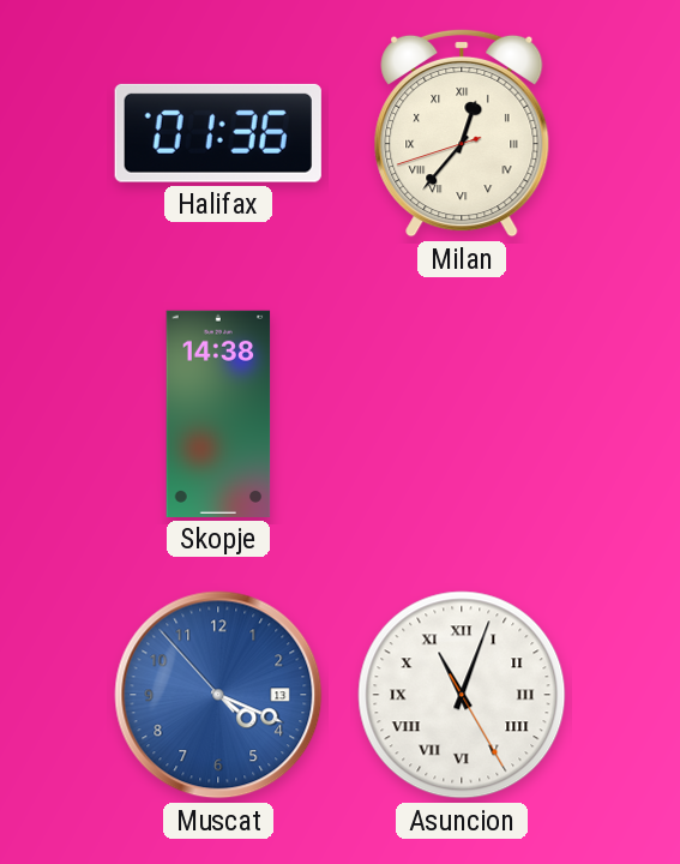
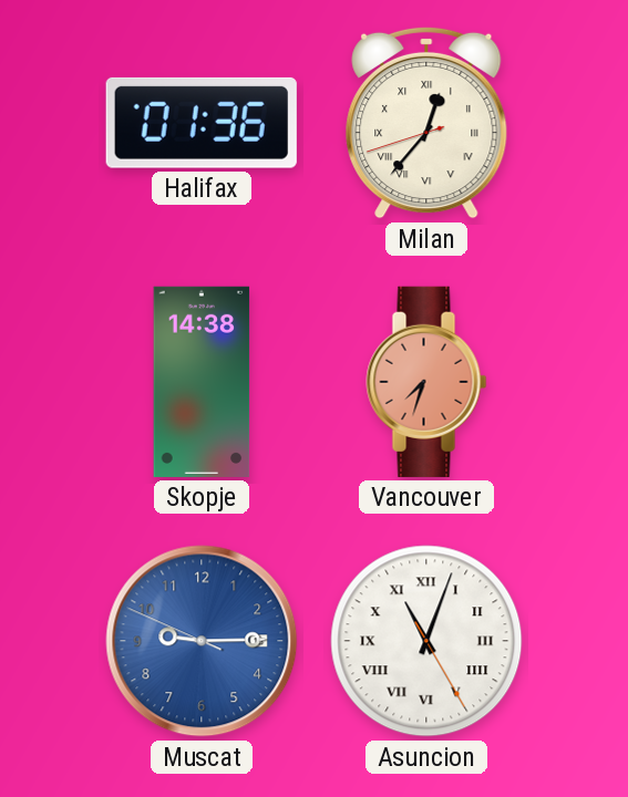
Vancouver: none -> 7:33
Muscat: 4:18 -> 9:14
